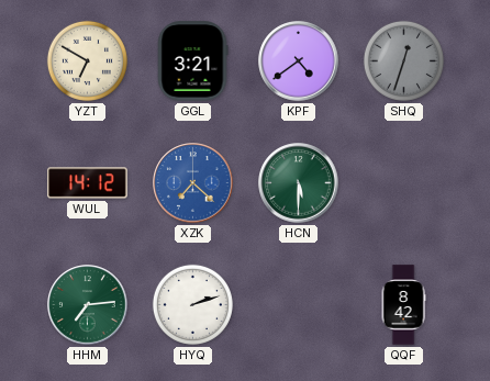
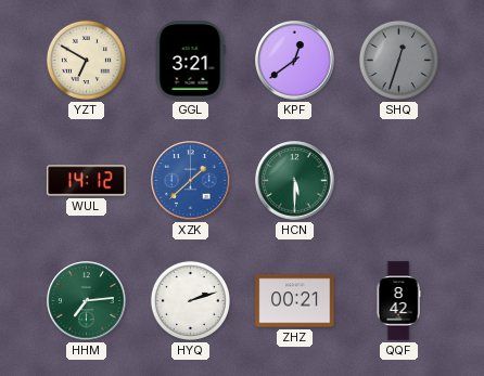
KPF: 4:39 -> 12:39
XZK: 7:22 -> 1:38
ZHZ: none -> 00:21
